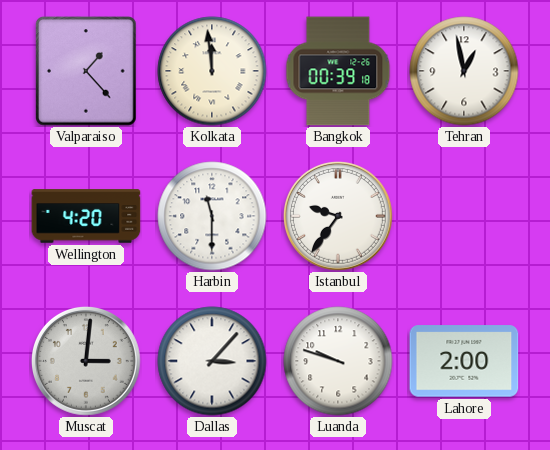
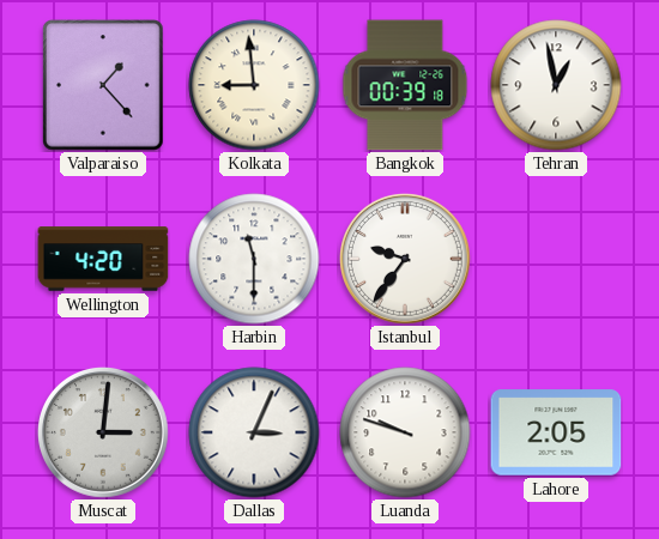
Kolkata: 11:59 -> 8:59
Dallas: 3:07 -> 3:04
Lahore: 2:00 -> 2:05
